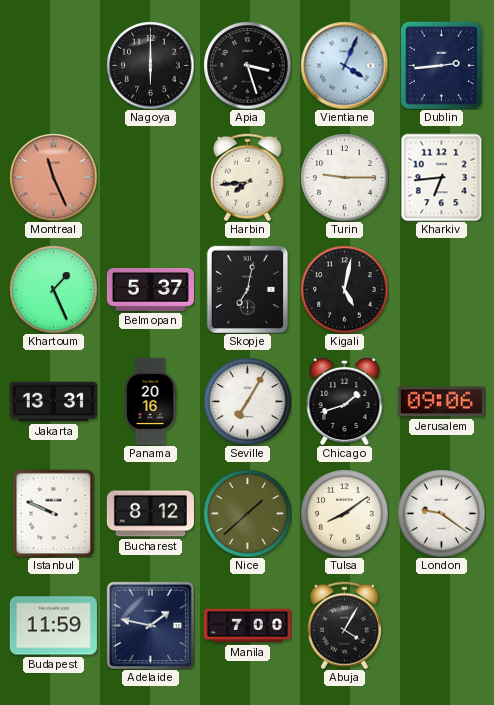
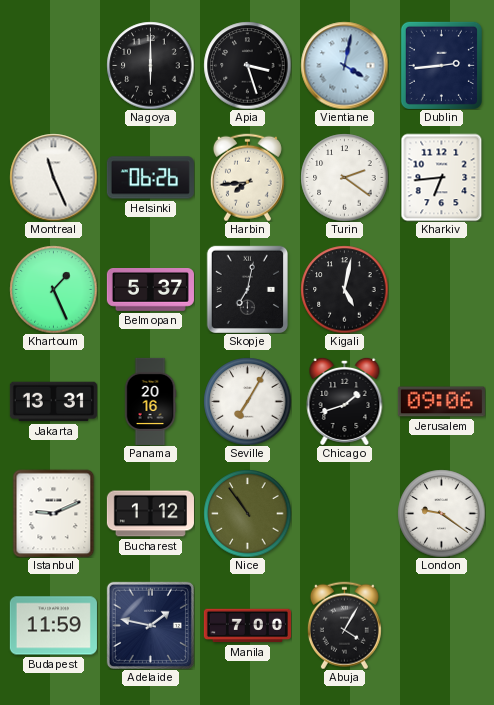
Vientiane: 4:04 -> 4:02
Montreal dial: salmon -> white
Helsinki: none -> 06:26
Turin: 9:15 -> 2:21
Istanbul: 9:49 -> 9:11
Bucharest: 8:12 -> 1:12
Nice: 1:38 -> 10:54
Tulsa: 8:09 -> none
